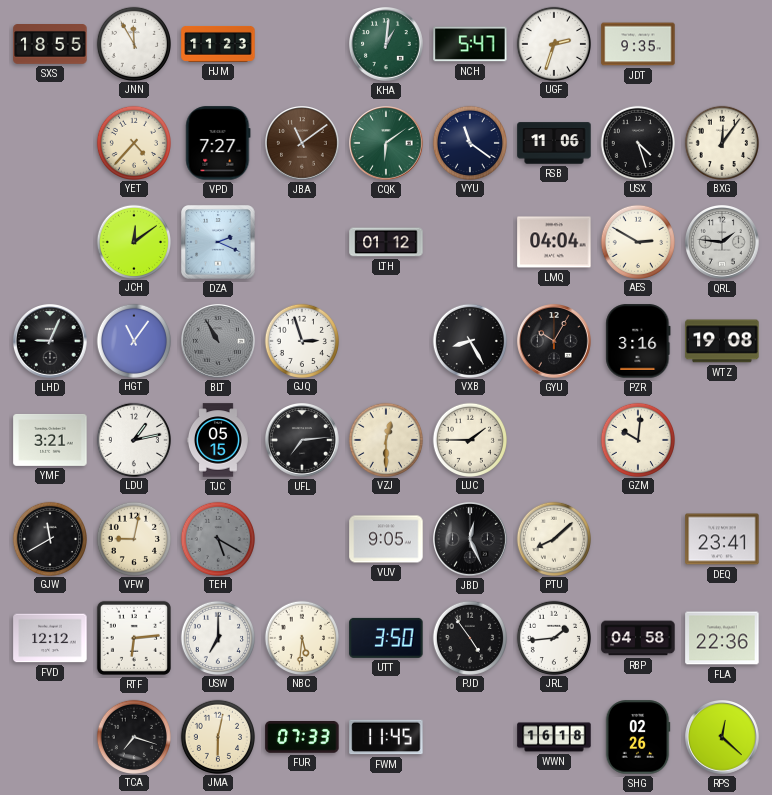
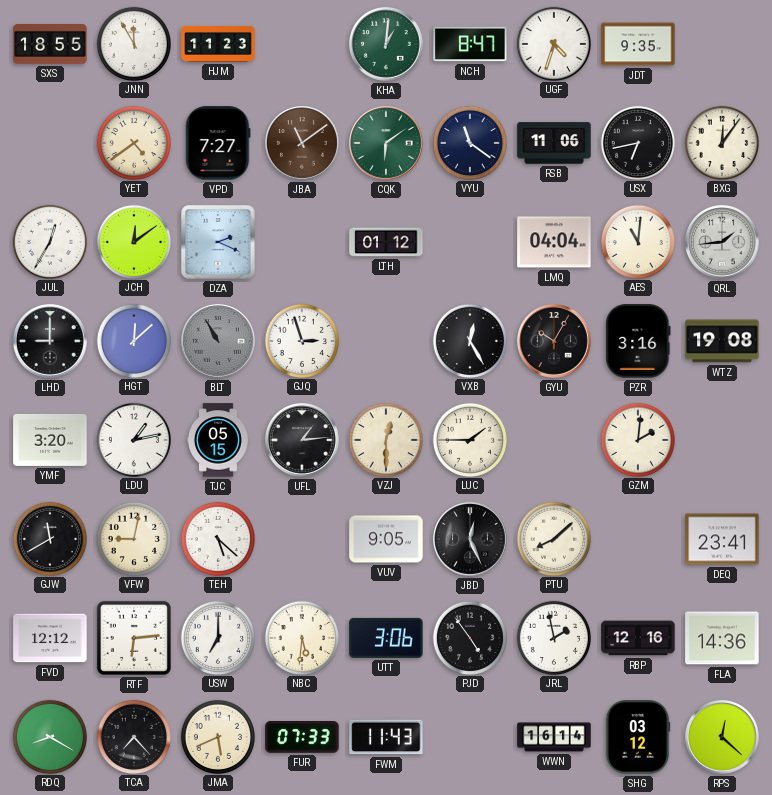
NCH: 5:47 -> 8:47
UGF: 2:33 -> 4:33
YET: 4:37 -> 4:39
USX: 4:27 -> 6:43
JUL: none -> 12:35
AES: 2:50 -> 11:01
QRL: 1:46 -> 1:44
LHD: 9:04 -> 9:00
HGT: 11:06 -> 12:08
VXB: 8:25 -> 12:25
YMF: 3:21 -> 3:20
UFL: 7:14 -> 1:14
GZM: 10:01 -> 2:01
TEH: 5:20 -> 5:22
TEH dial: grey -> white
UTT: 3:50 -> 3:06
JRL: 1:44 -> 1:58
RBP: 04:58 -> 12:16
FLA: 22:36 -> 14:36
RDQ: none -> 8:20
TCA: 7:18 -> 7:23
JMA: 6:02 -> 5:41
FWM: 11:45 -> 11:43
WWN: 16:18 -> 16:14
SHG: 02:26 -> 03:12
